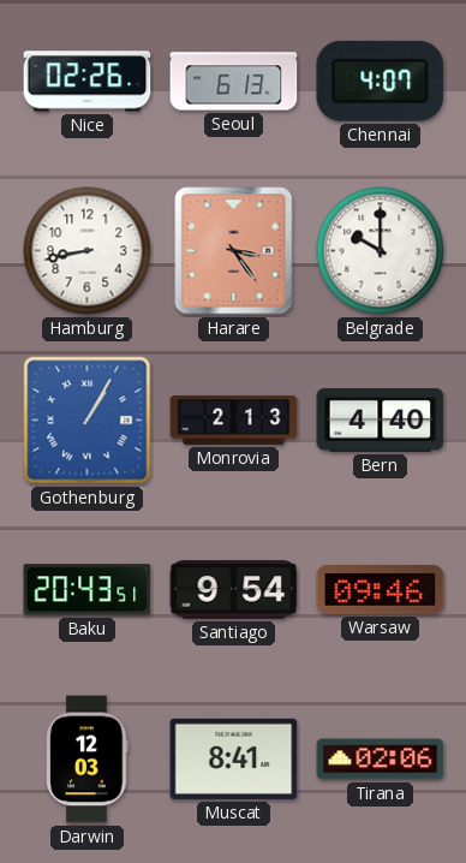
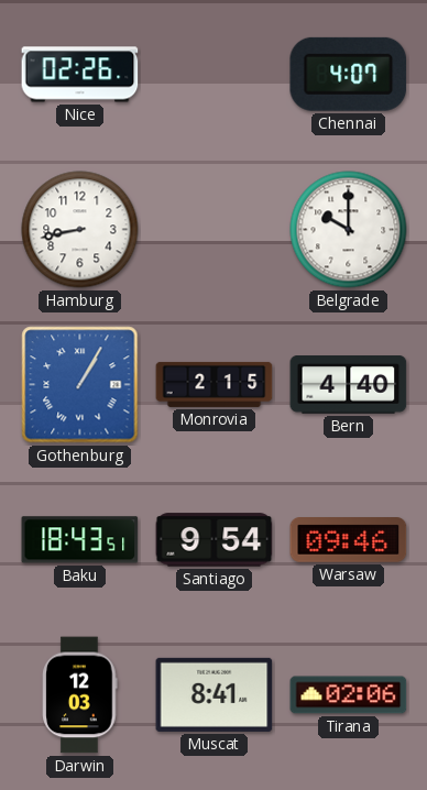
Seoul: 6:13 -> none
Harare: 3:24 -> none
Monrovia: 2:13 -> 2:15
Baku: 20:43 -> 18:43
